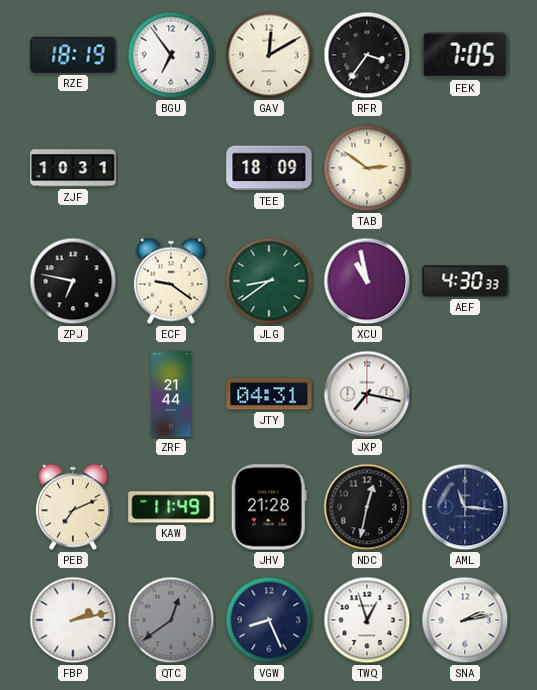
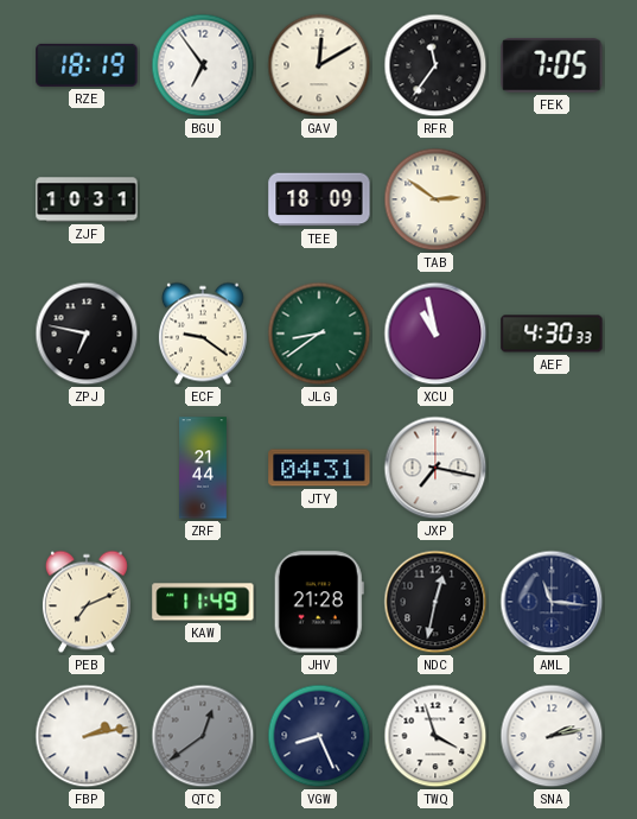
RFR: 3:36 -> 11:36
TWQ: 12:57 -> 3:57
